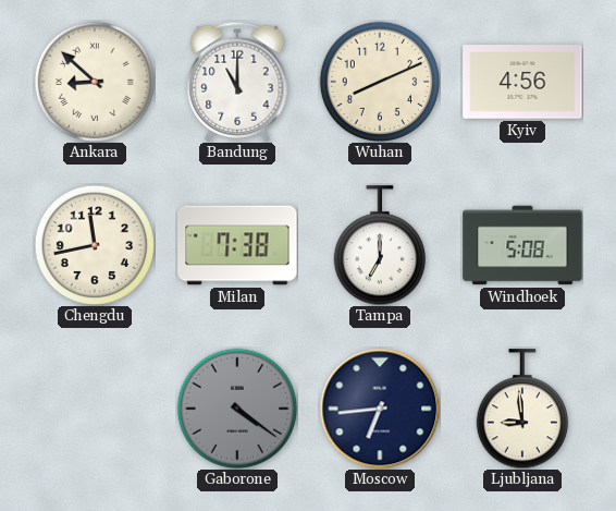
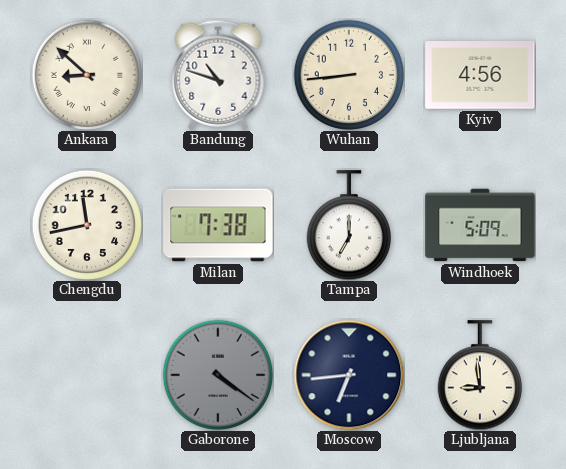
Bandung: 11:00 -> 10:48
Wuhan: 8:11 -> 8:44
Windhoek: 5:08 -> 5:09
